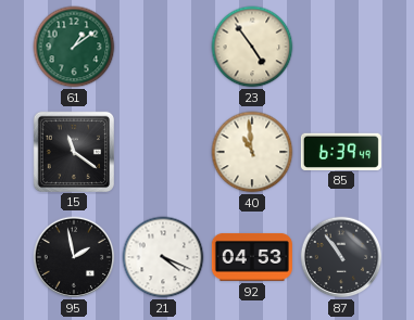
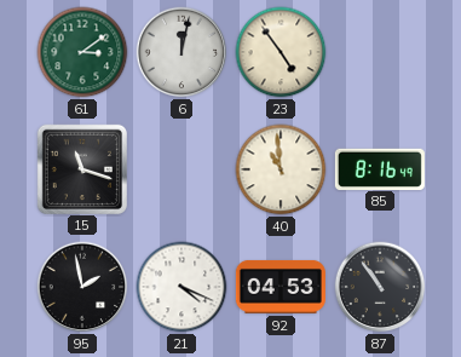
61: 1:09 -> 3:09
6: none -> 12:02
15: 11:21 -> 11:18
85: 6:39 -> 8:16
